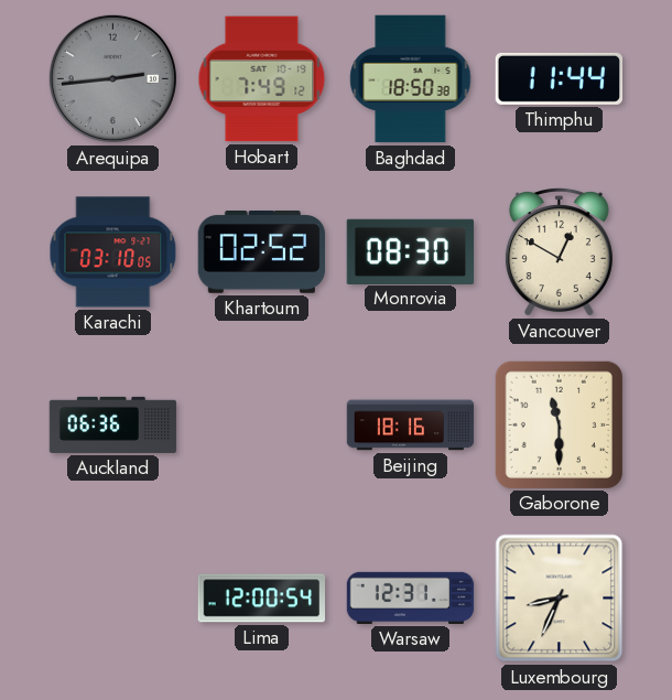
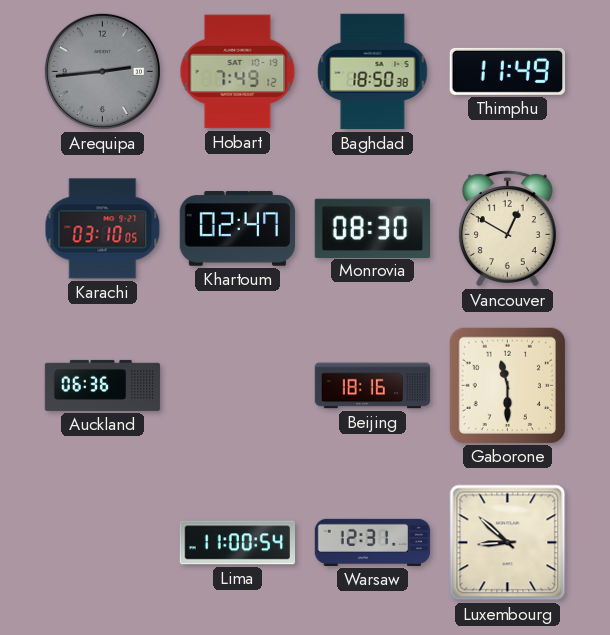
Thimphu: 11:44 -> 11:49
Khartoum: 02:52 -> 02:47
Lima: 12:00 -> 11:00
Luxembourg: 8:34 -> 8:52
